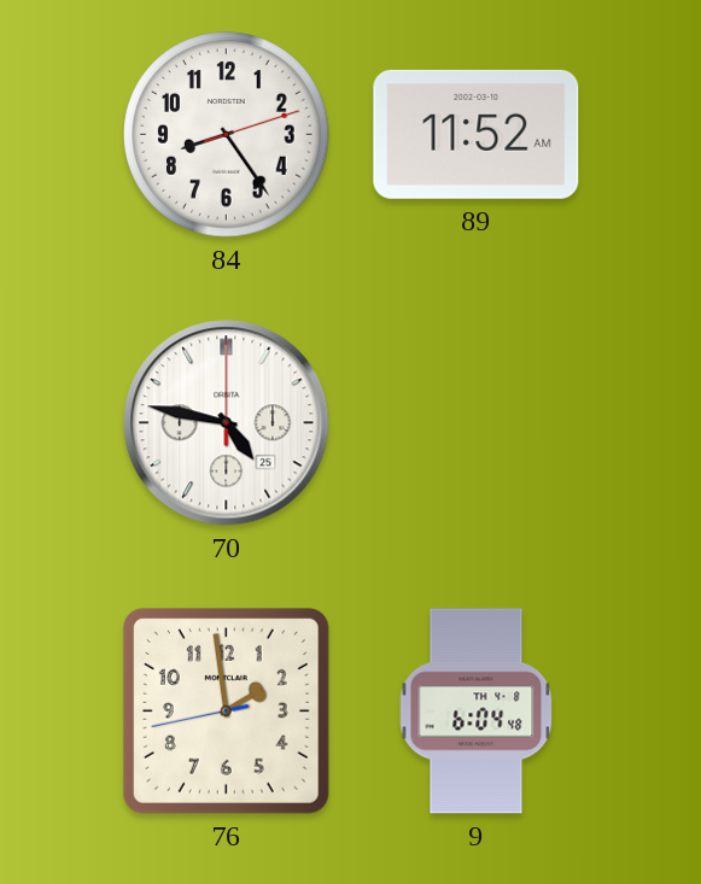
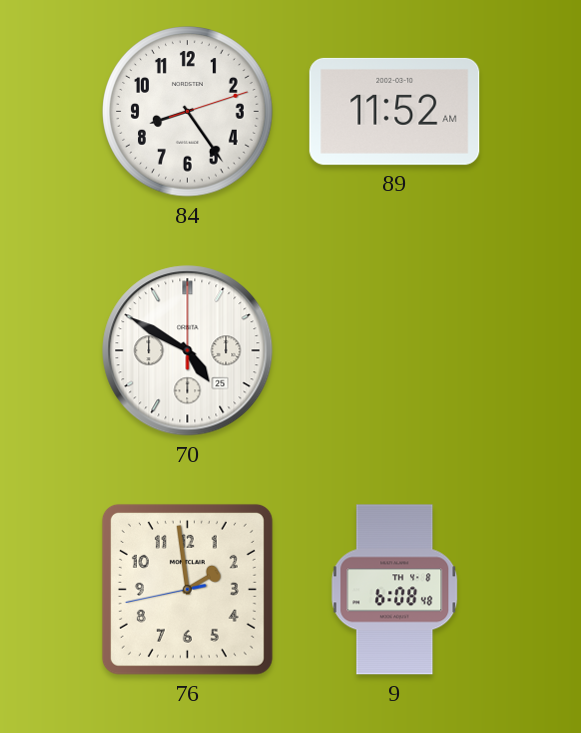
70: 4:47 -> 4:50
9: 6:04 -> 6:08
